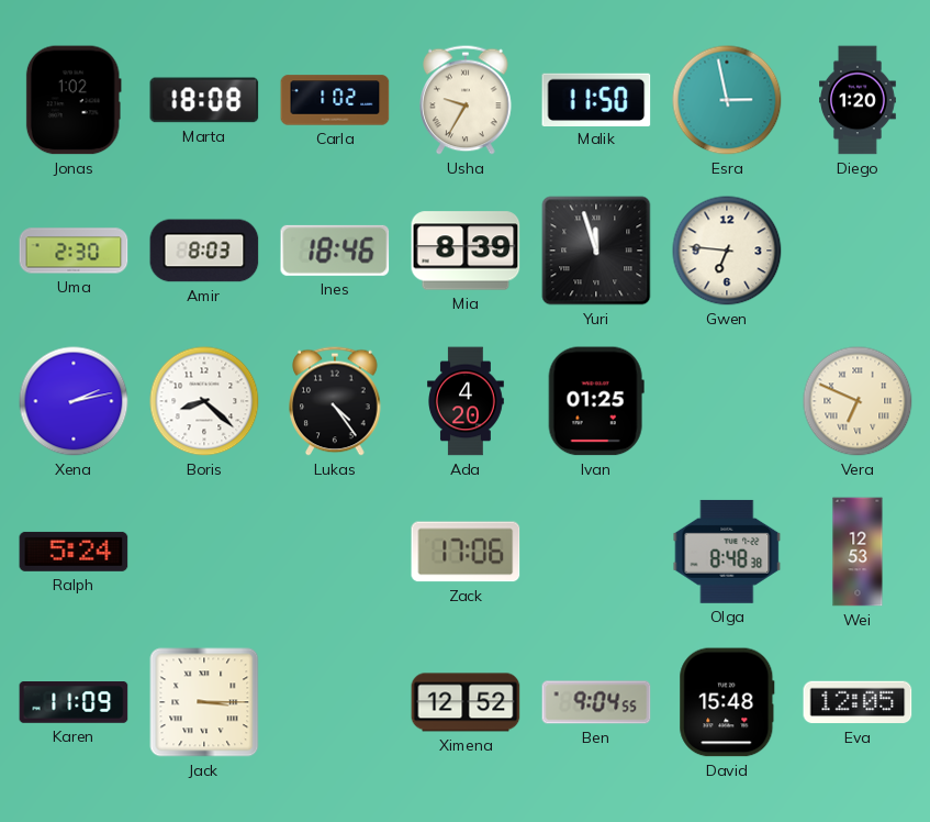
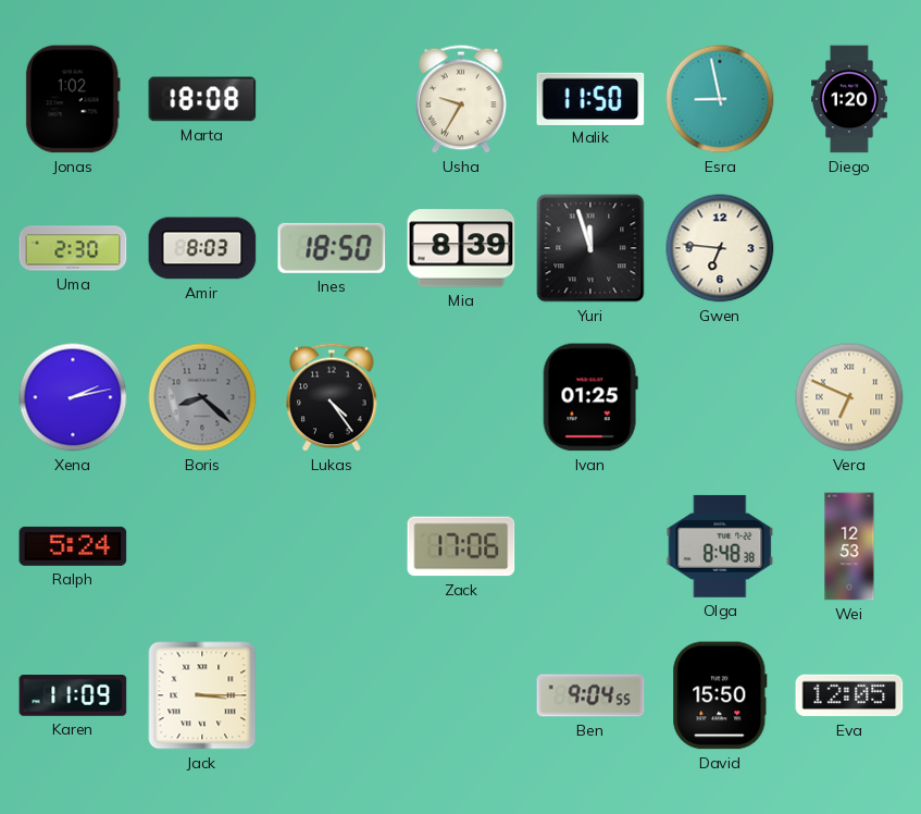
Carla: 1:02 -> none
Esra: 2:58 -> 8:58
Ines: 18:46 -> 18:50
Boris dial: white -> grey
Ada: 4:20 -> none
Ximena: 12:52 -> none
David: 15:48 -> 15:50
